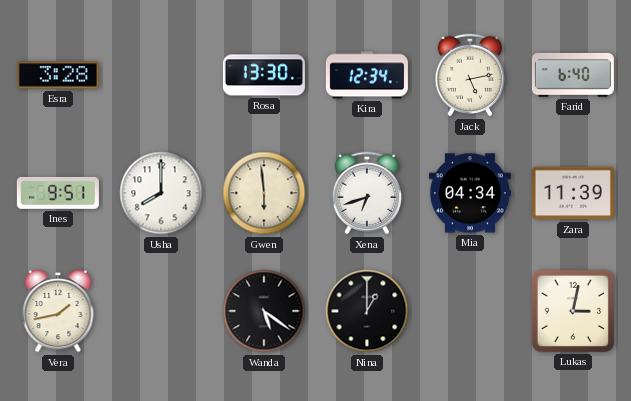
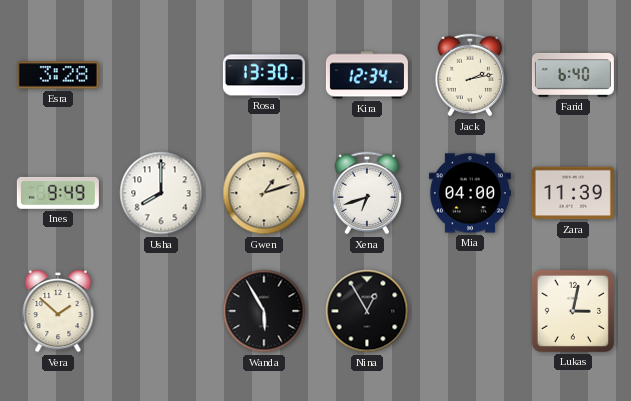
Jack: 5:13 -> 2:13
Ines: 9:51 -> 9:49
Gwen: 5:59 -> 1:12
Mia: 04:34 -> 04:00
Vera: 1:43 -> 1:52
Wanda: 5:21 -> 5:55
Nina: 1:00 -> 12:55
